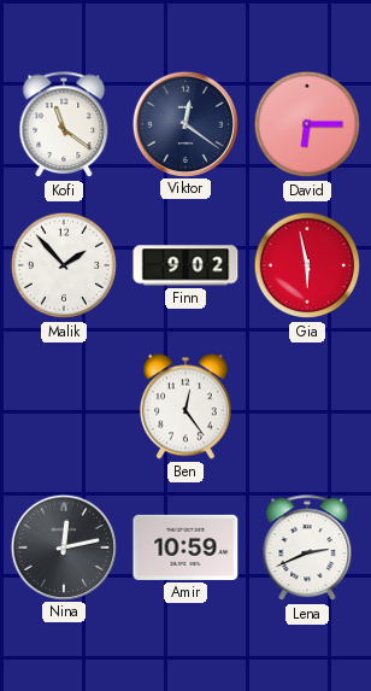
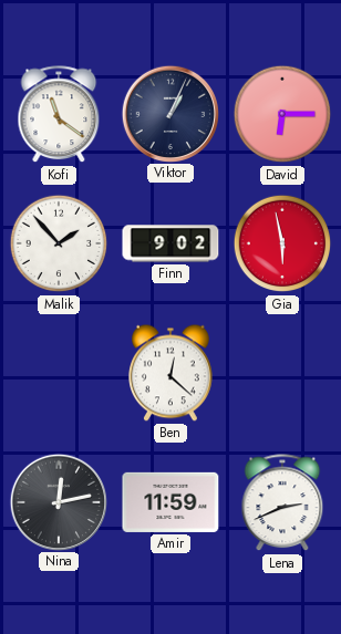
Viktor: 12:21 -> 1:04
Ben: 12:24 -> 12:22
Amir: 10:59 -> 11:59
